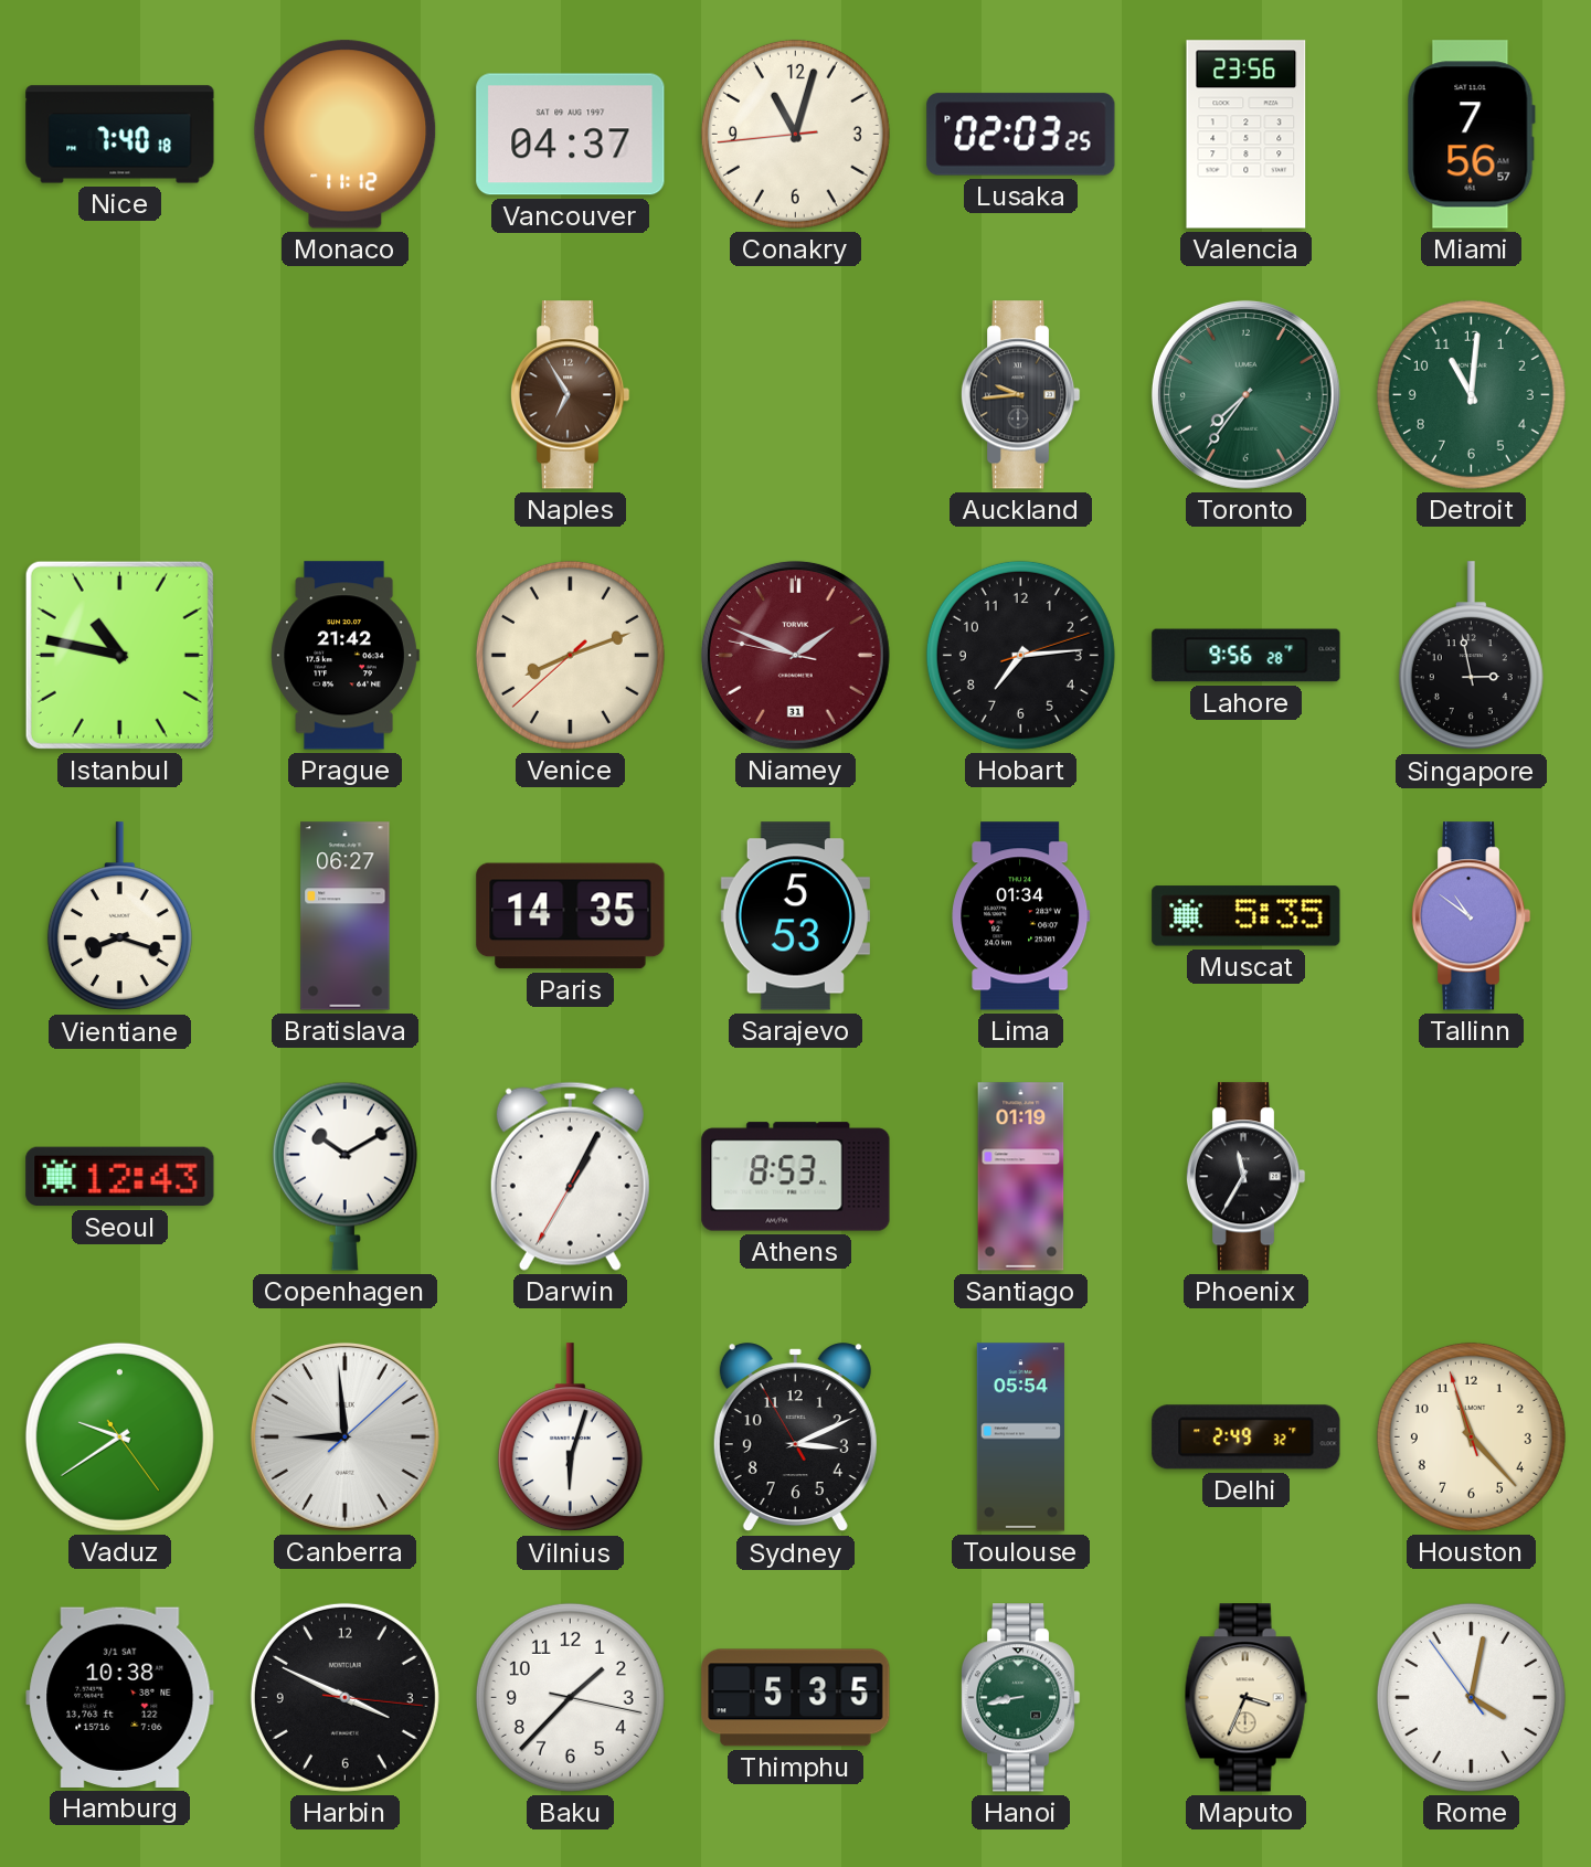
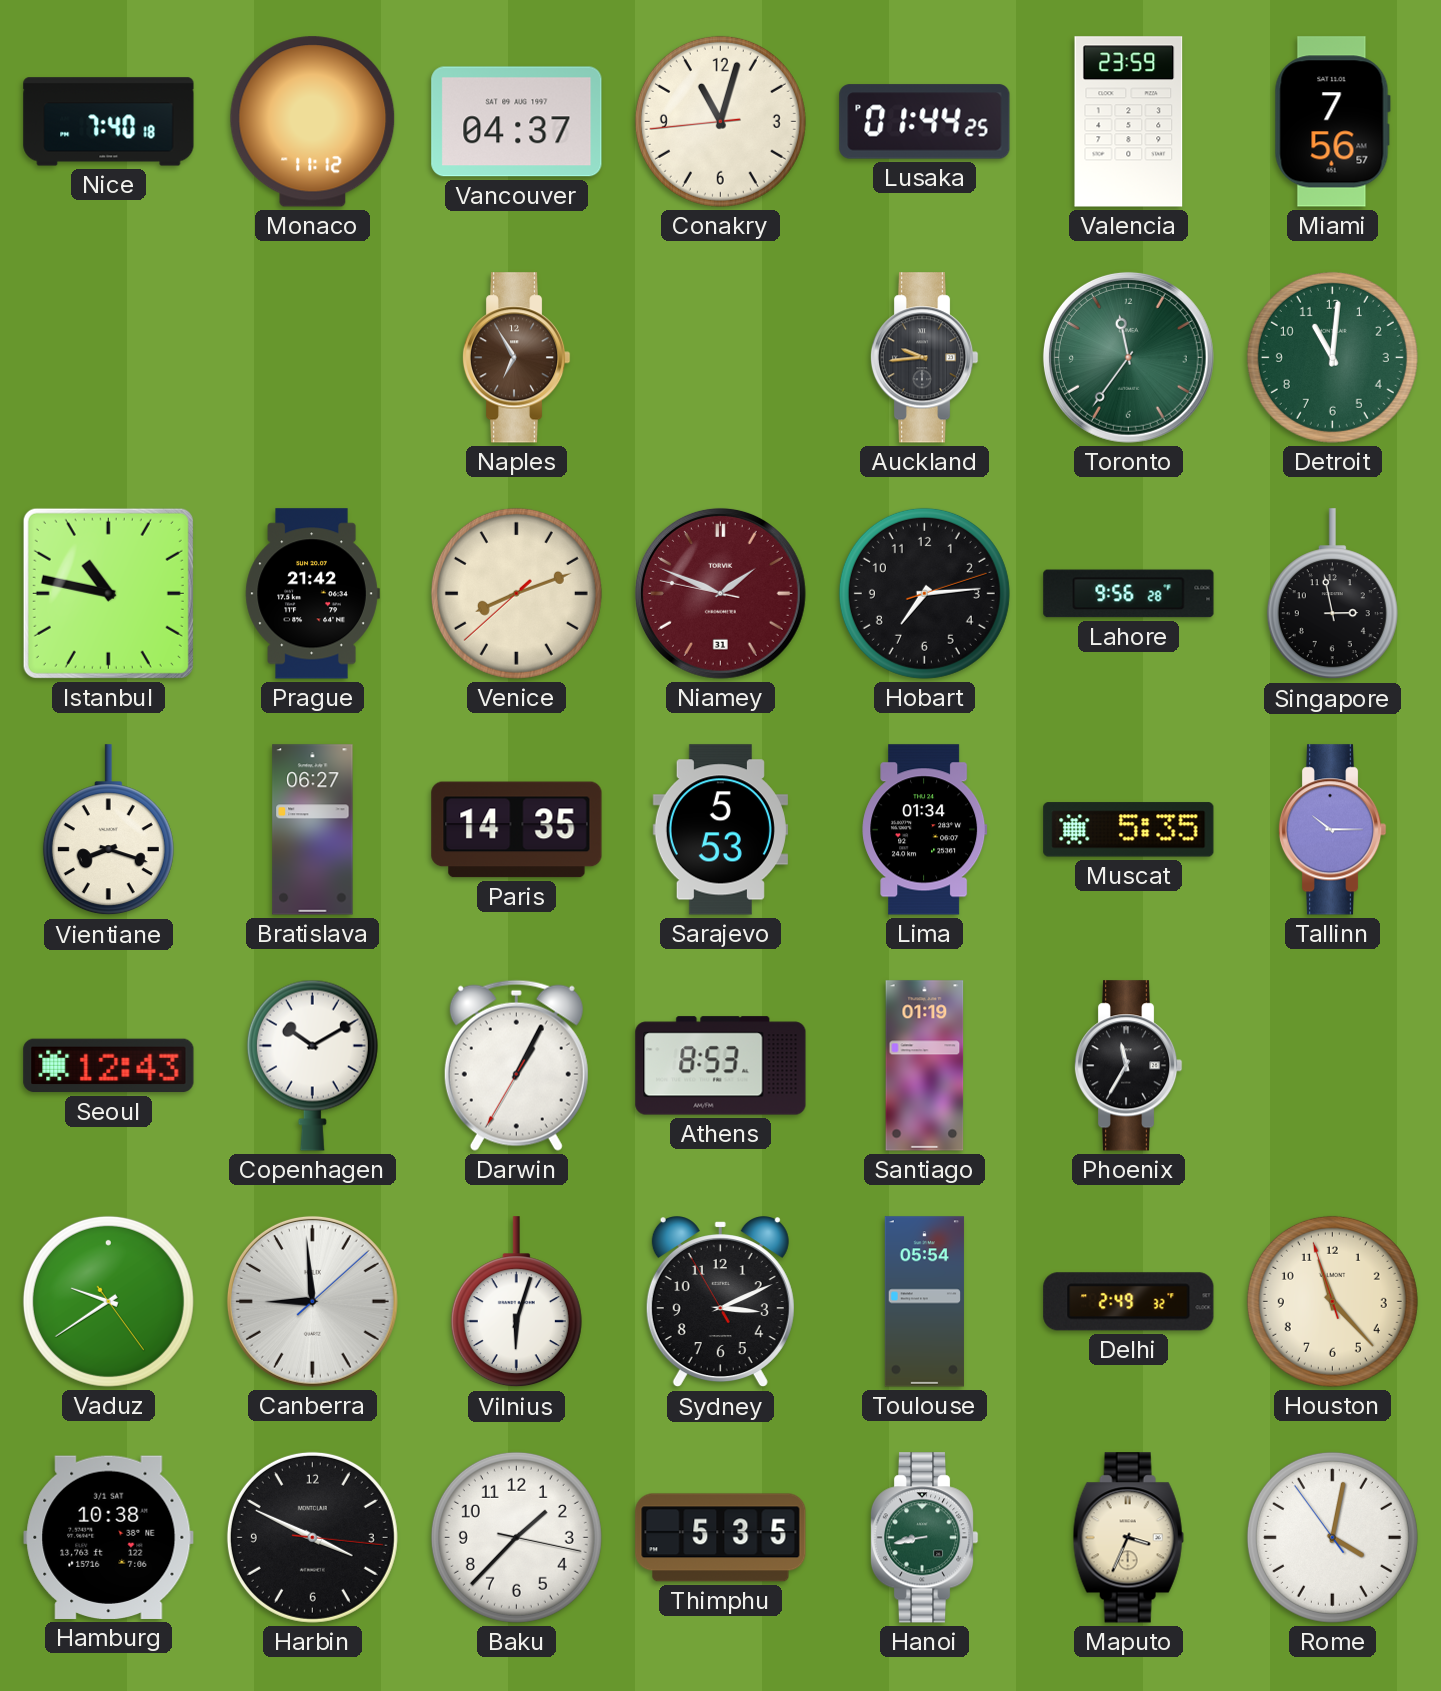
Lusaka: 02:03 -> 01:44
Valencia: 23:56 -> 23:59
Toronto: 7:36 -> 11:36
Tallinn: 10:51 -> 10:15
